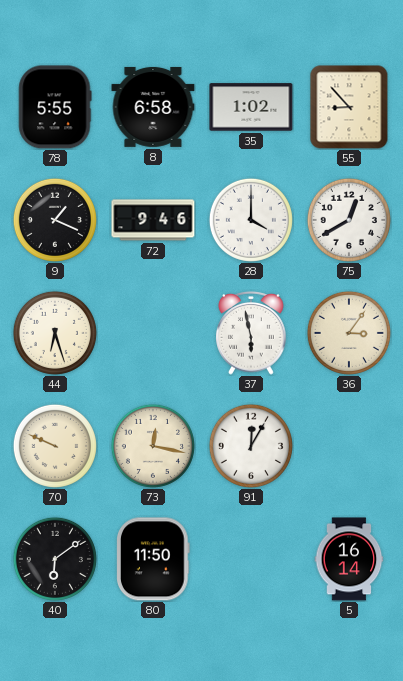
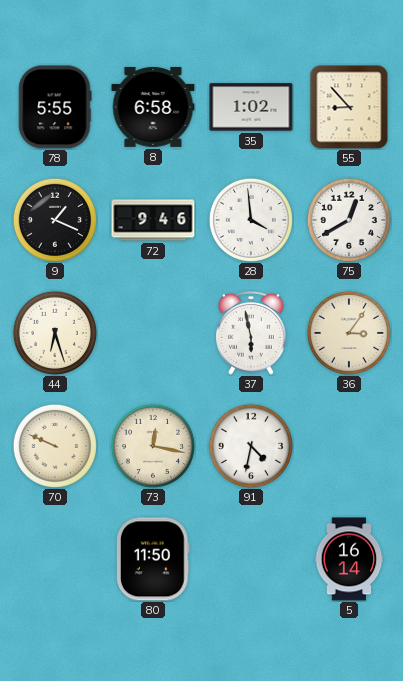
28: 4:00 -> 3:59
91: 12:05 -> 4:32
40: 6:09 -> none
